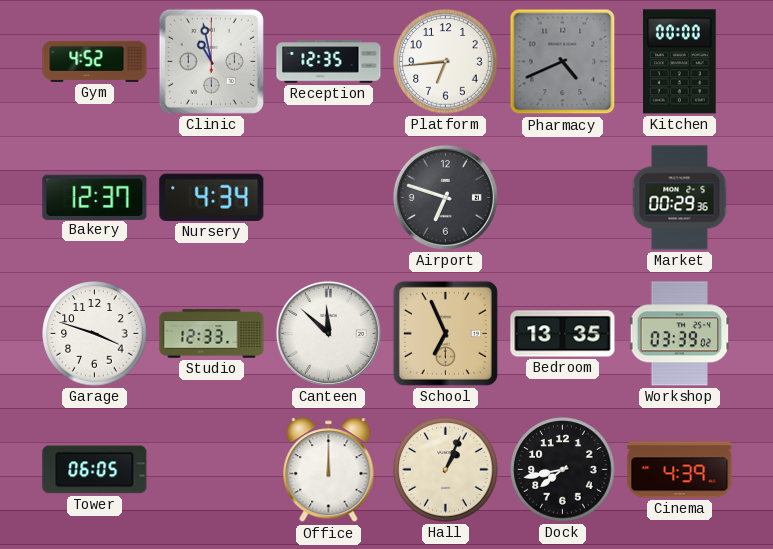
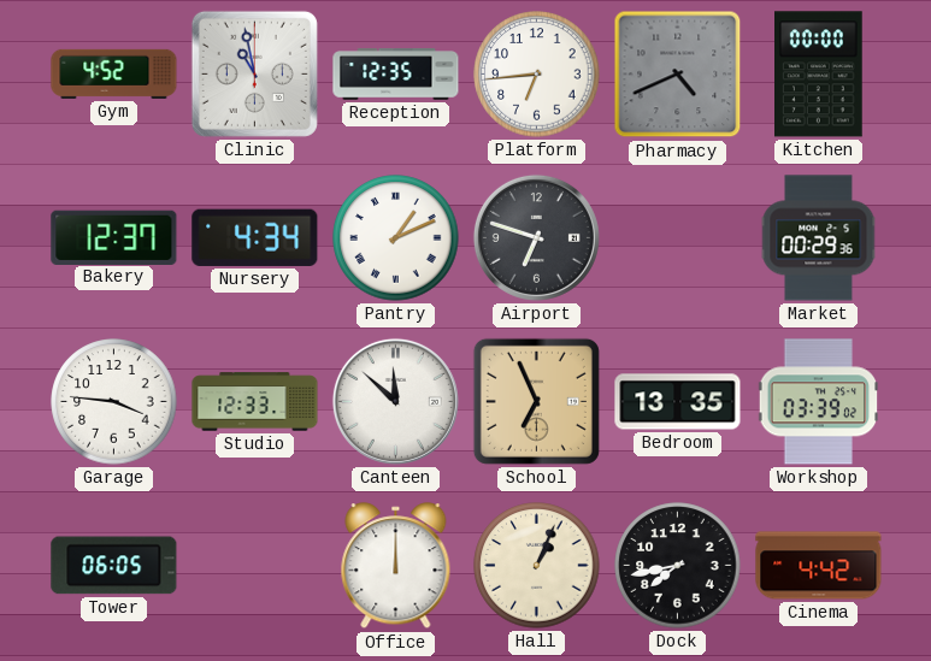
Pantry: none -> 1:11
Garage: 3:48 -> 3:46
Cinema: 4:39 -> 4:42
